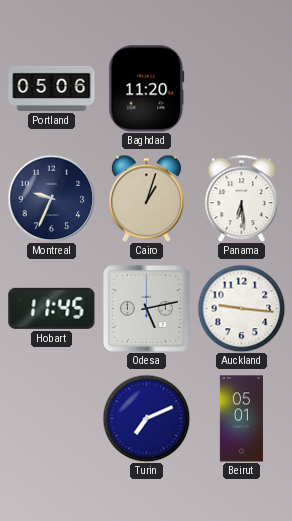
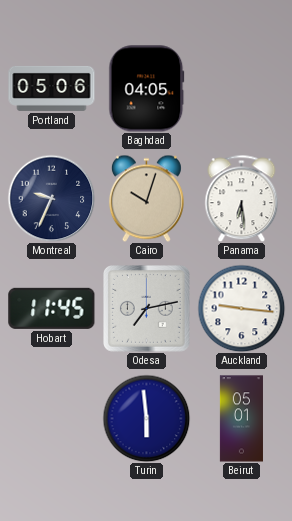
Baghdad: 11:20 -> 04:05
Cairo: 1:03 -> 10:03
Odesa: 5:13 -> 7:13
Turin: 7:11 -> 5:59
